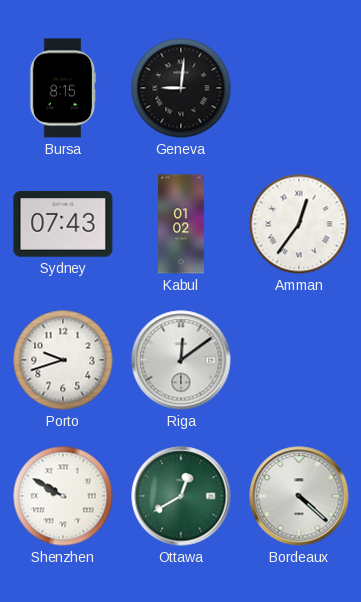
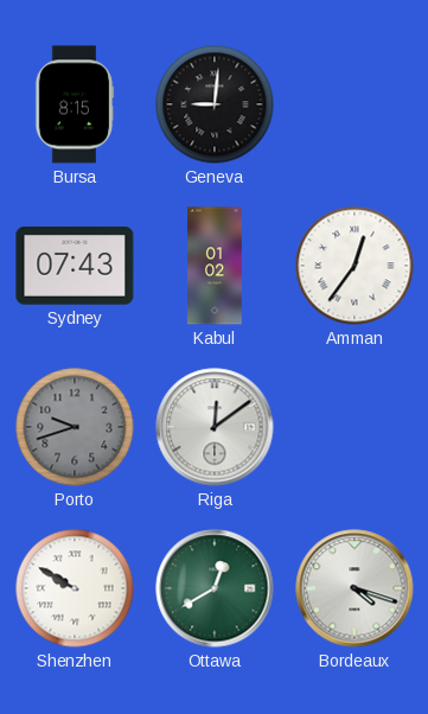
Porto dial: white -> grey
Bordeaux: 4:22 -> 4:18
